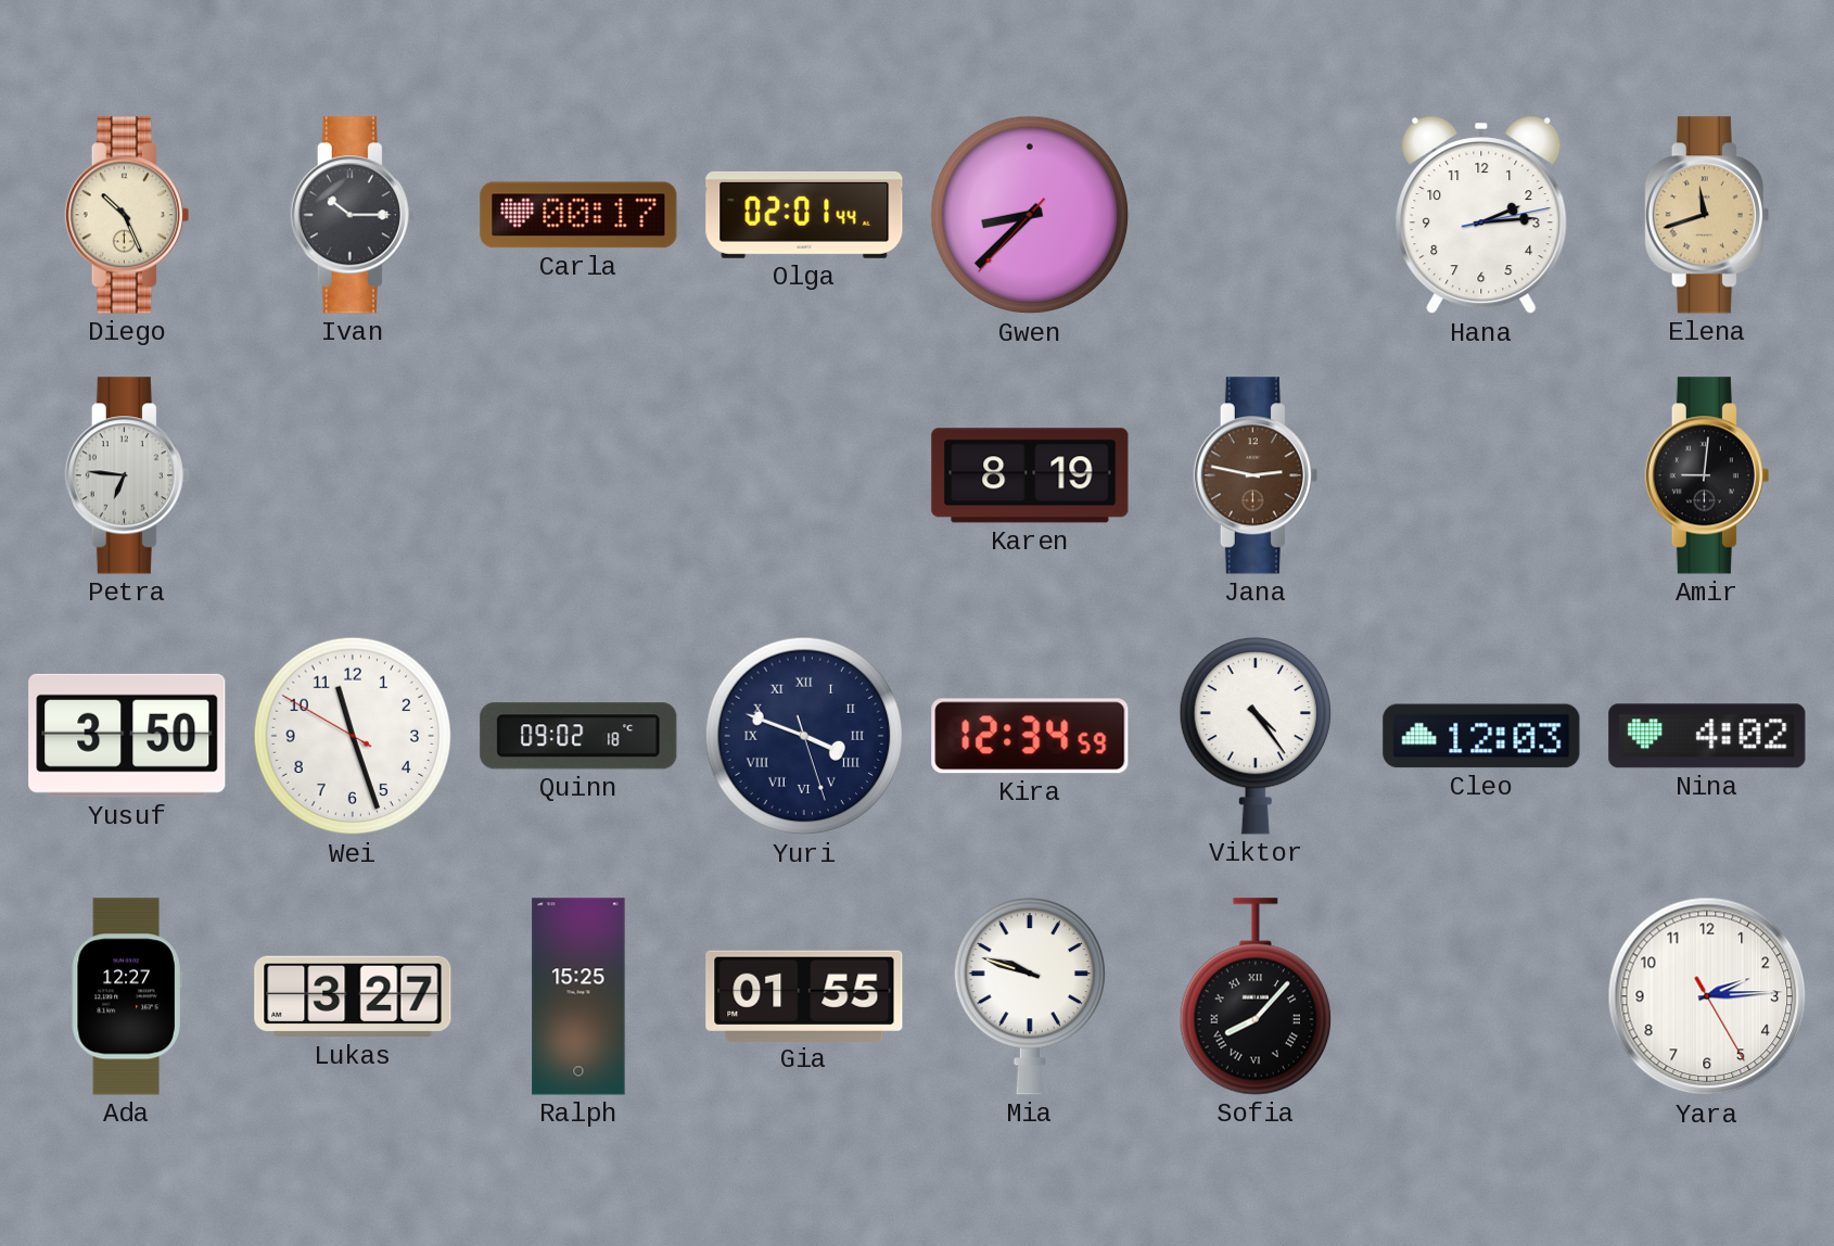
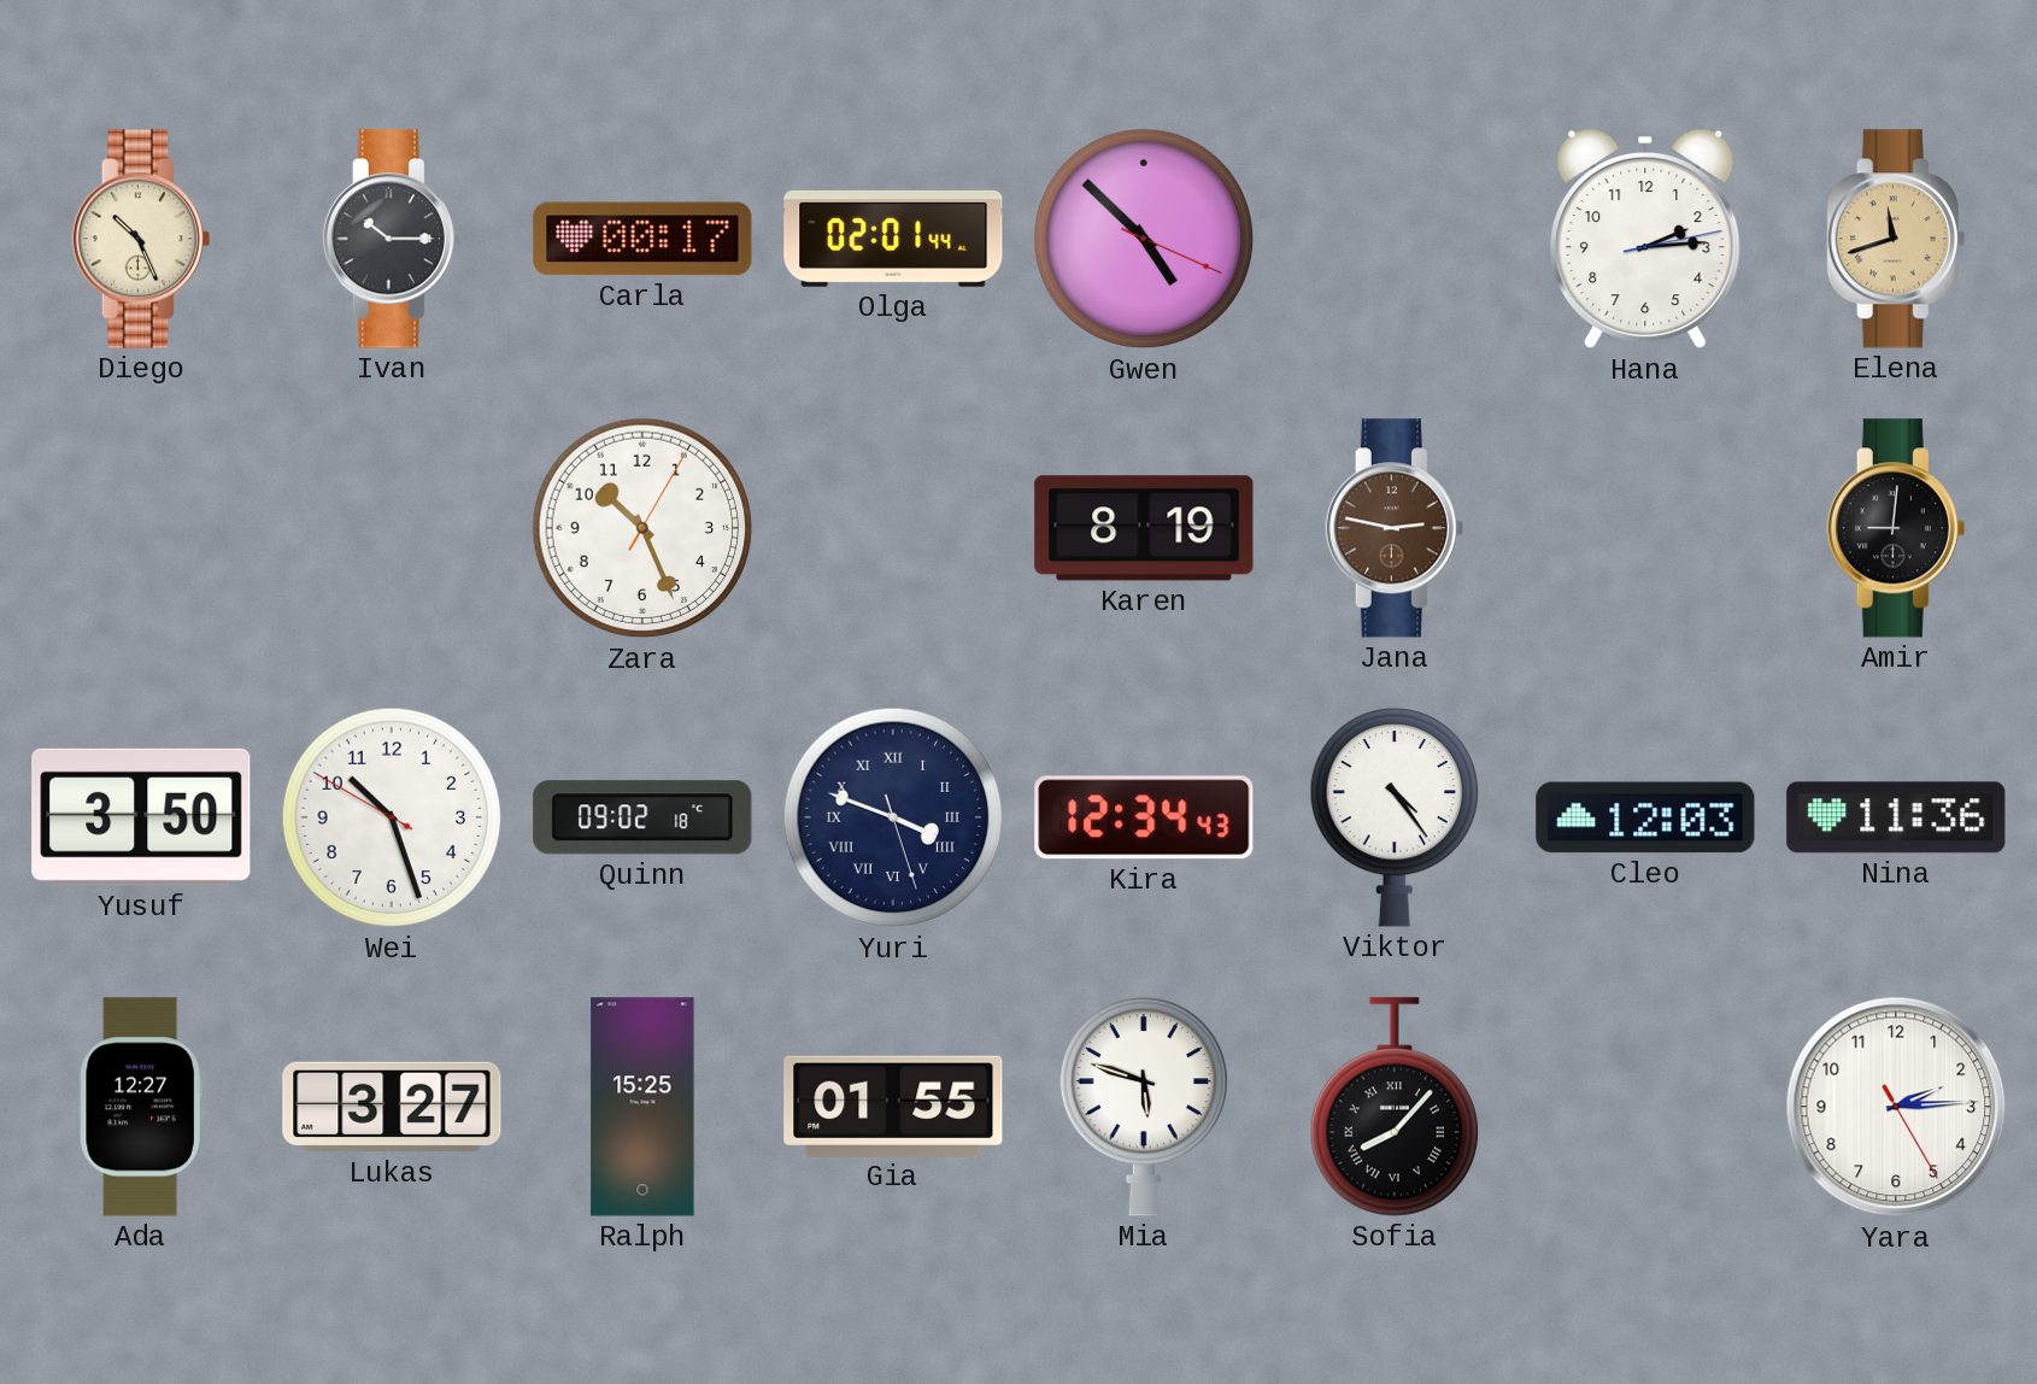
Gwen: 8:37 -> 4:52
Petra: 6:46 -> none
Zara: none -> 10:26
Wei: 11:26 -> 10:26
Kira: 12:34:59 -> 12:34:43
Nina: 4:02 -> 11:36
Mia: 9:48 -> 5:48
